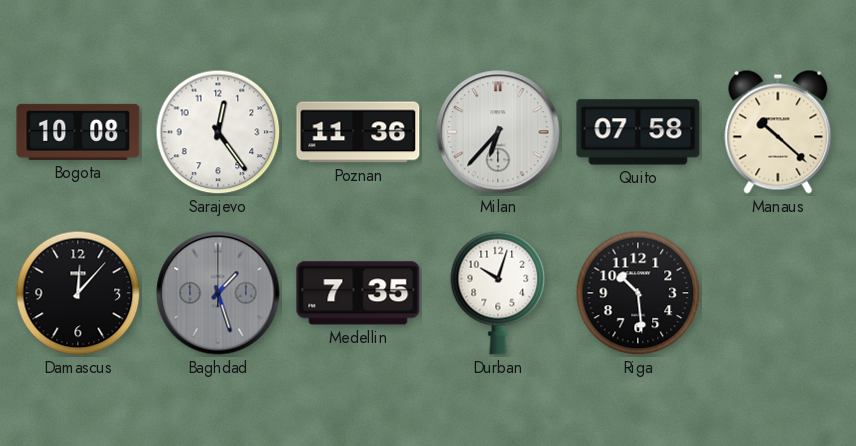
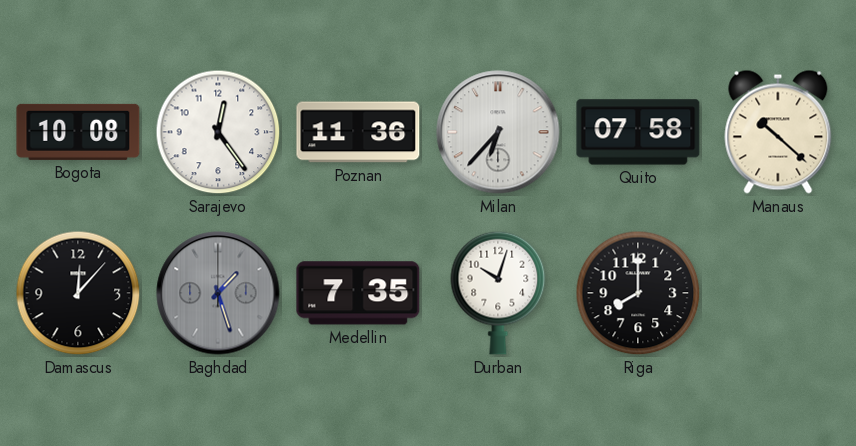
Riga: 10:29 -> 8:00
